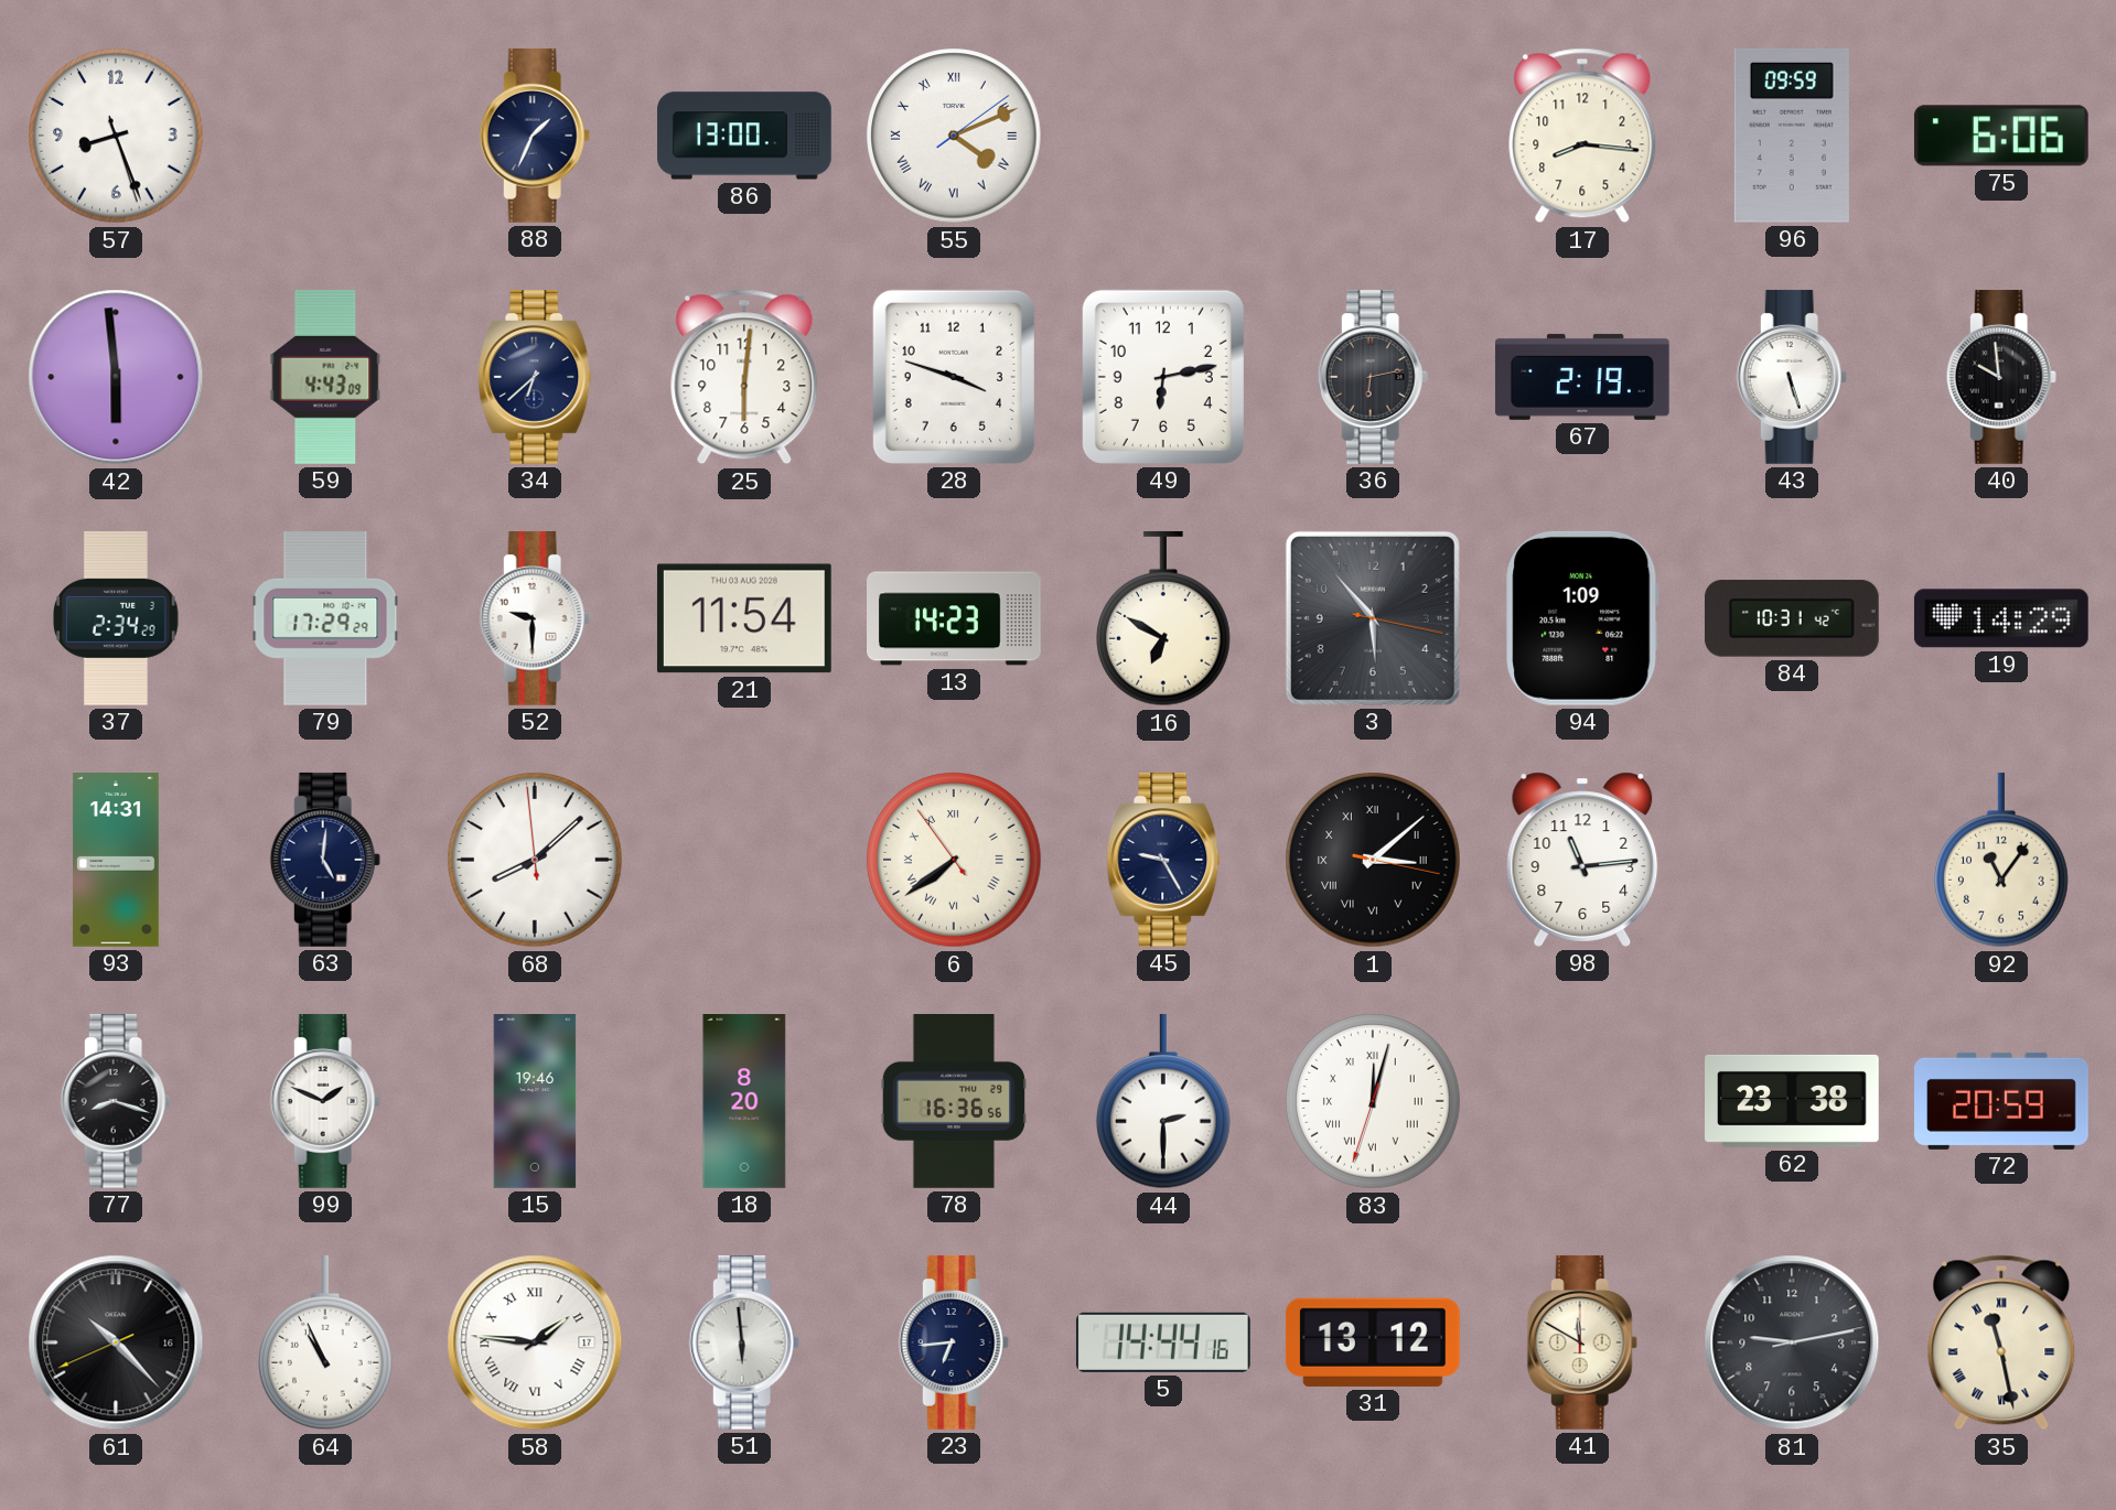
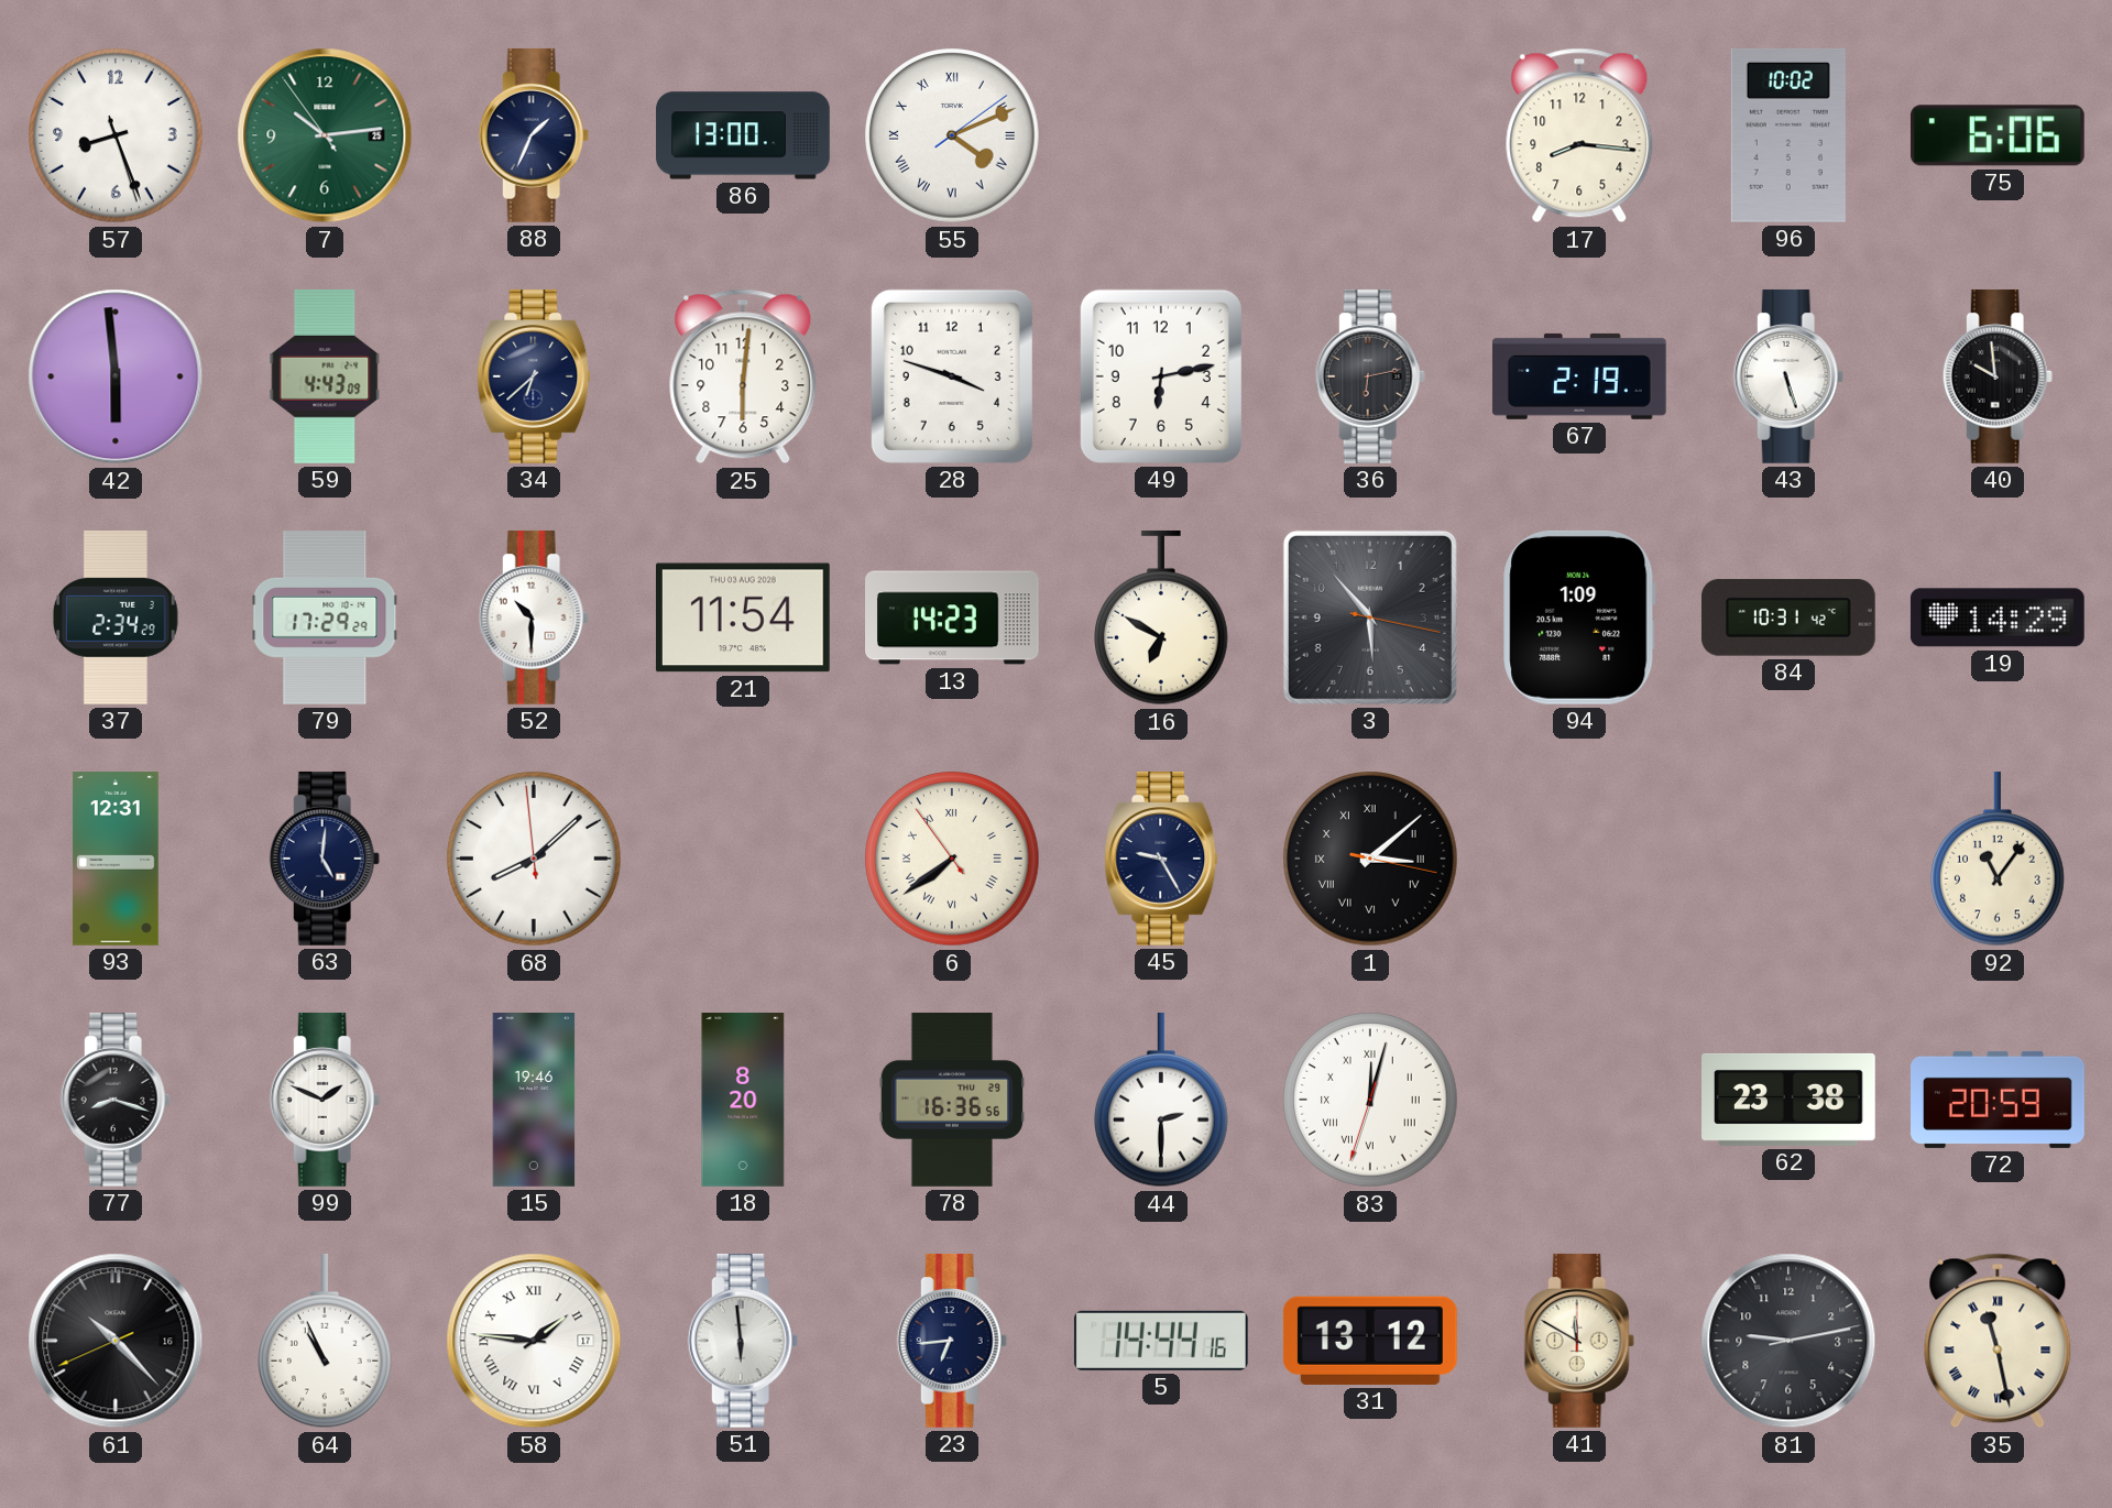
7: none -> 10:13
96: 09:59 -> 10:02
52: 9:30 -> 10:30
93: 14:31 -> 12:31
98: 11:14 -> none
